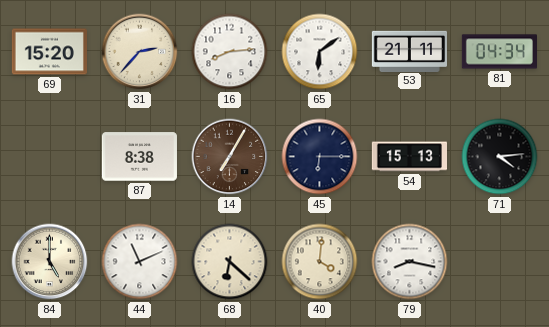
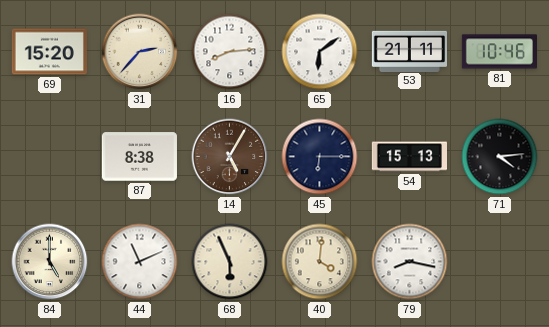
81: 04:34 -> 10:46
14: 7:05 -> 5:05
68: 6:22 -> 5:56
